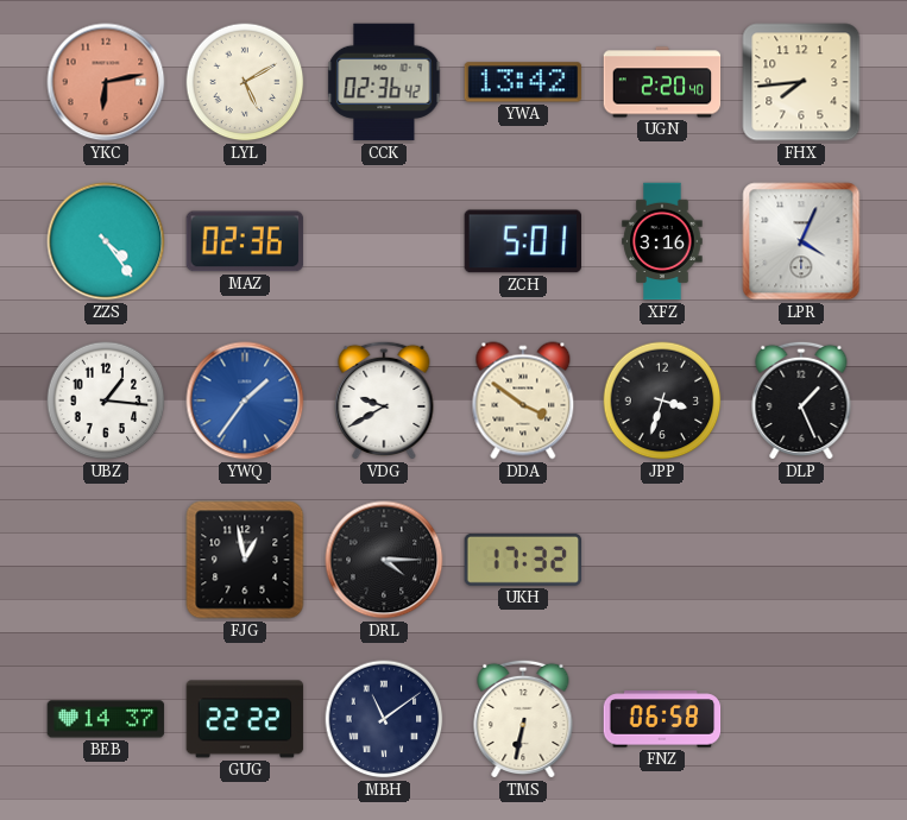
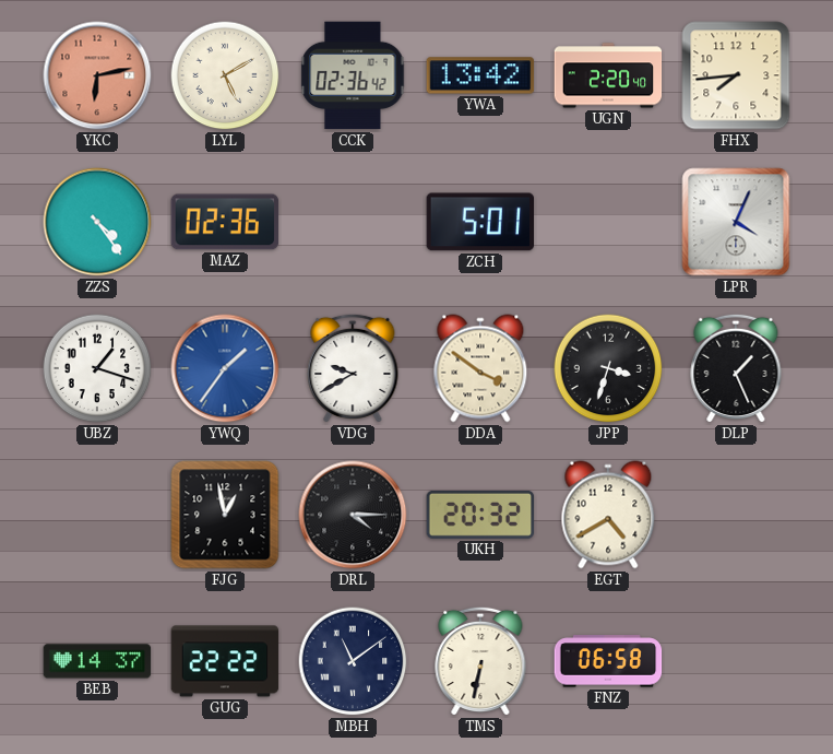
XFZ: 3:16 -> none
UBZ: 1:16 -> 1:18
UKH: 17:32 -> 20:32
EGT: none -> 4:40
